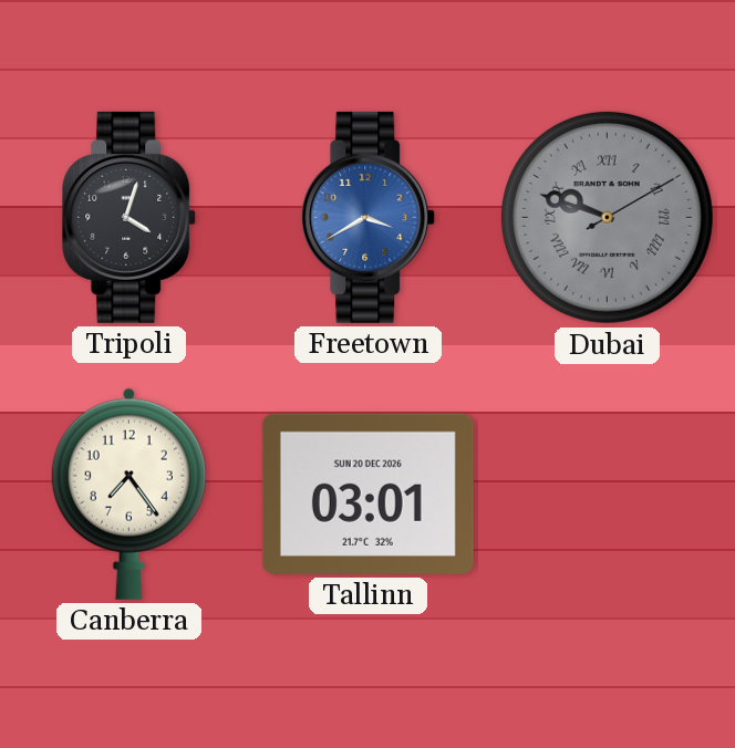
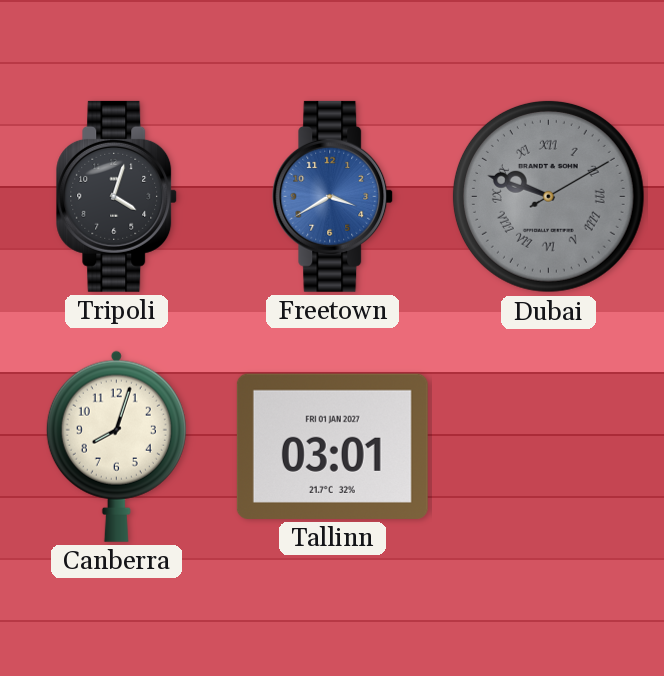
Canberra: 7:24 -> 8:03
Tallinn date: SUN 20 DEC 2026 -> FRI 01 JAN 2027
